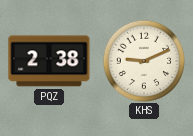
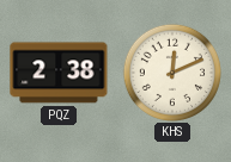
KHS: 9:11 -> 12:11
